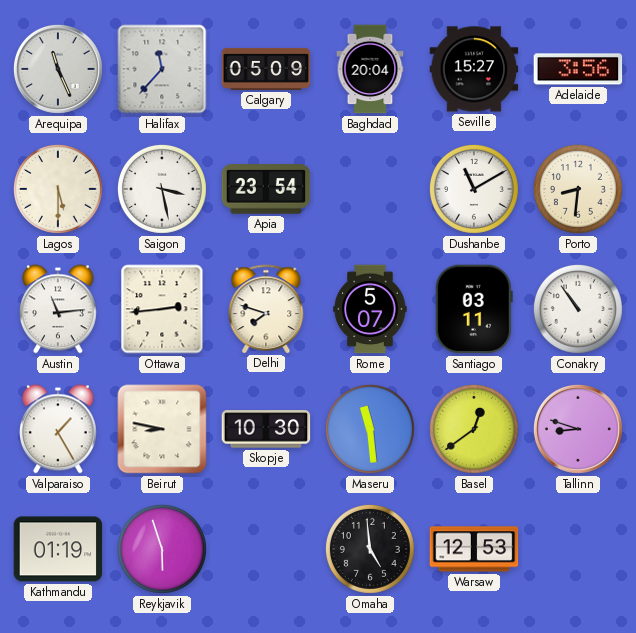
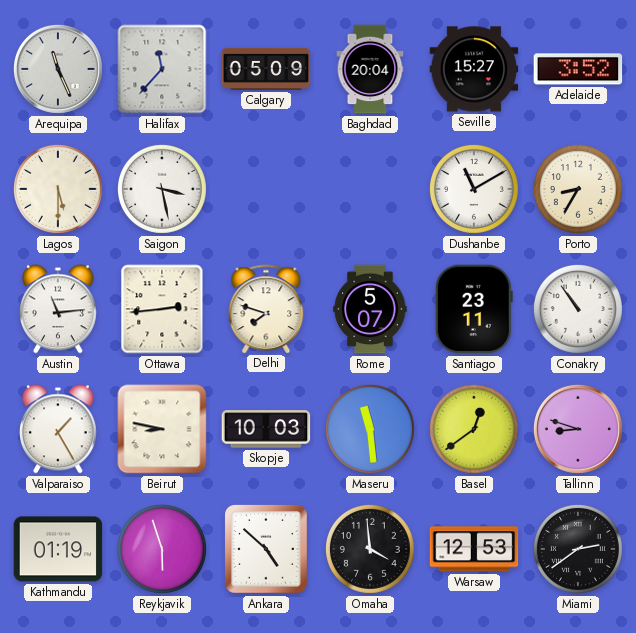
Adelaide: 3:56 -> 3:52
Apia: 23:54 -> none
Porto: 8:31 -> 8:35
Santiago: 03:11 -> 23:11
Skopje: 10:30 -> 10:03
Ankara: none -> 4:52
Omaha: 4:59 -> 3:59
Miami: none -> 2:39
